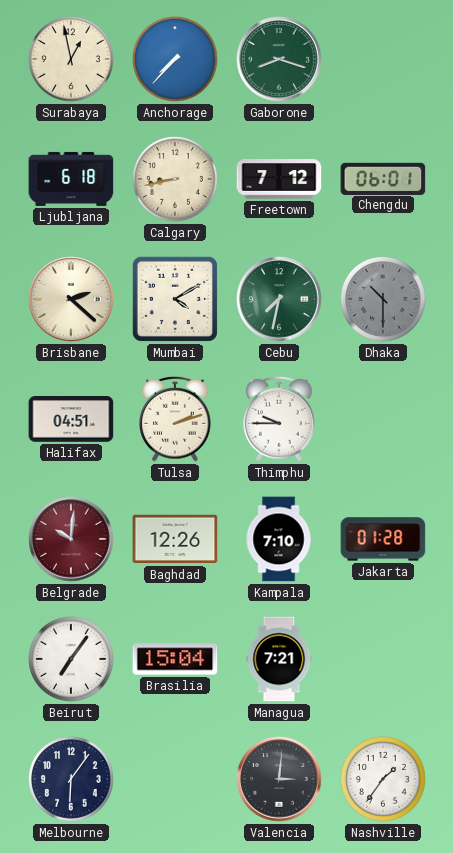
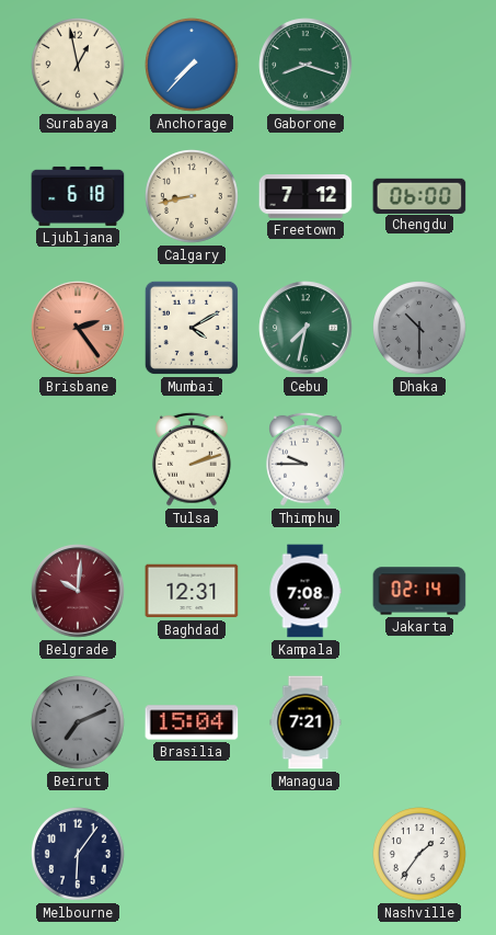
Chengdu: 06:01 -> 06:00
Brisbane: 2:22 -> 2:24
Brisbane dial: cream -> salmon
Halifax: 04:51 -> none
Baghdad: 12:26 -> 12:31
Kampala: 7:10 -> 7:08
Jakarta: 01:28 -> 02:14
Beirut: 7:06 -> 7:11
Beirut dial: white -> grey
Valencia: 3:01 -> none
